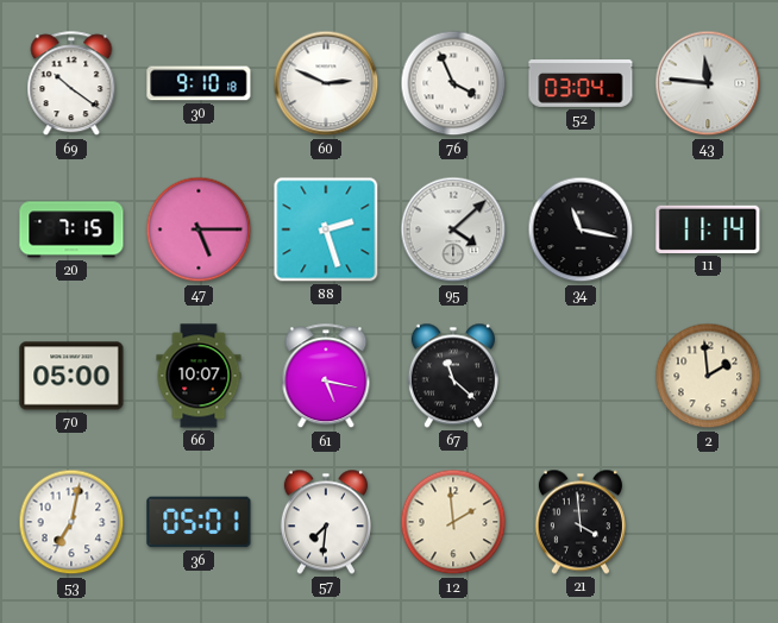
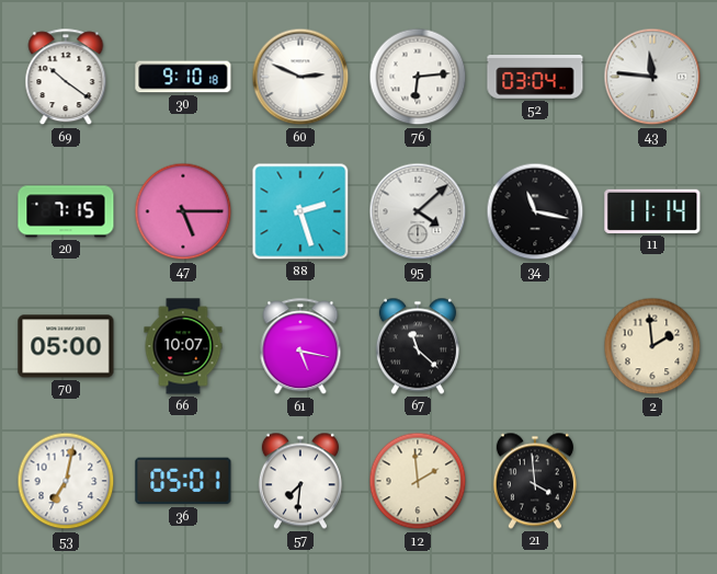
76: 3:56 -> 6:14
